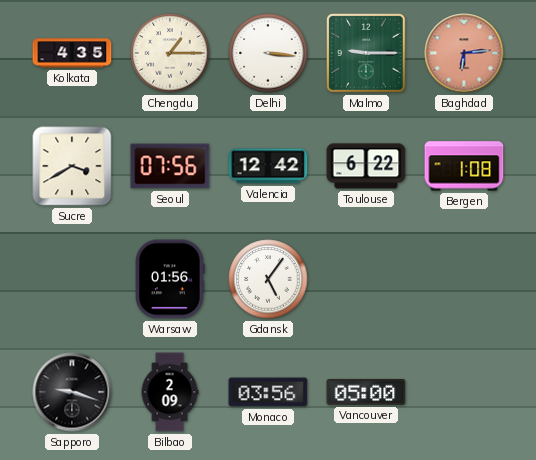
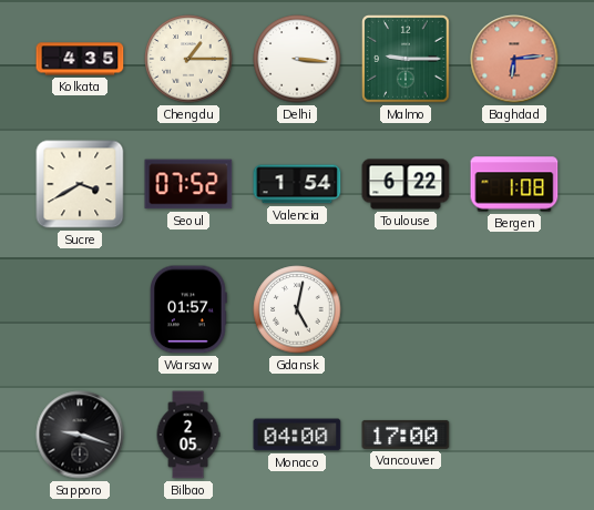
Seoul: 07:56 -> 07:52
Valencia: 12:42 -> 1:54
Warsaw: 01:56 -> 01:57
Gdansk: 5:06 -> 5:02
Bilbao: 2:09 -> 2:05
Monaco: 03:56 -> 04:00
Vancouver: 05:00 -> 17:00
